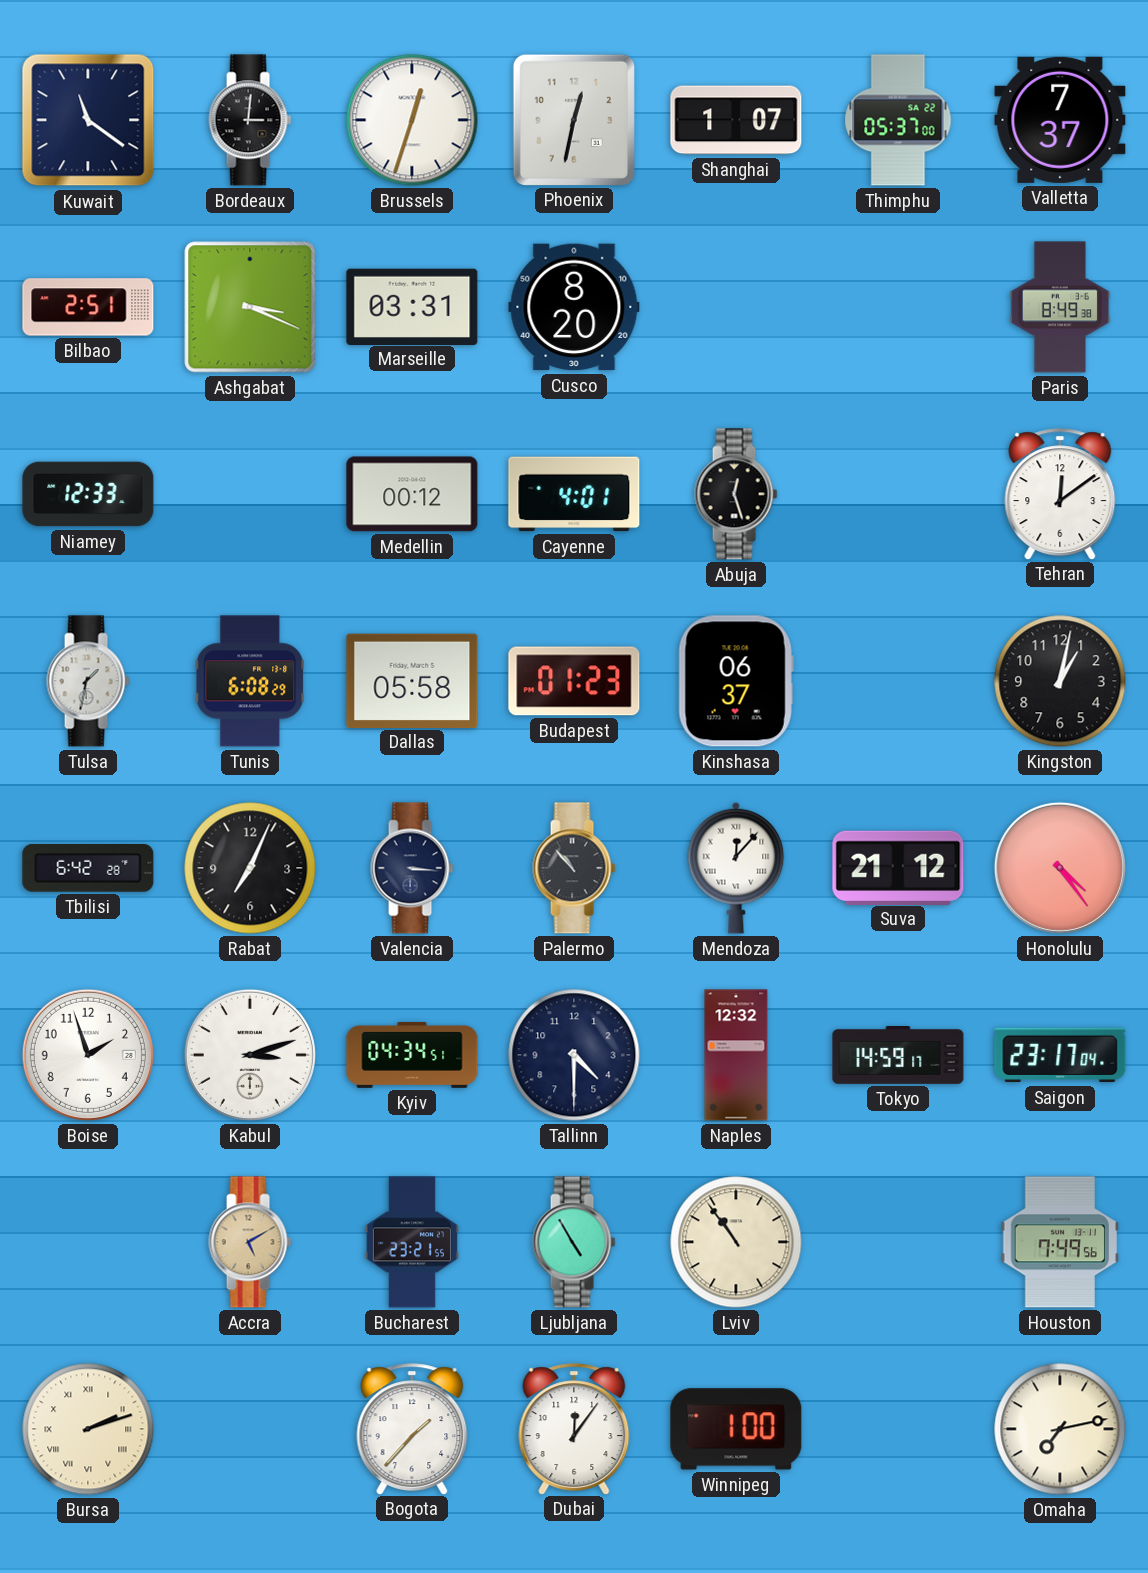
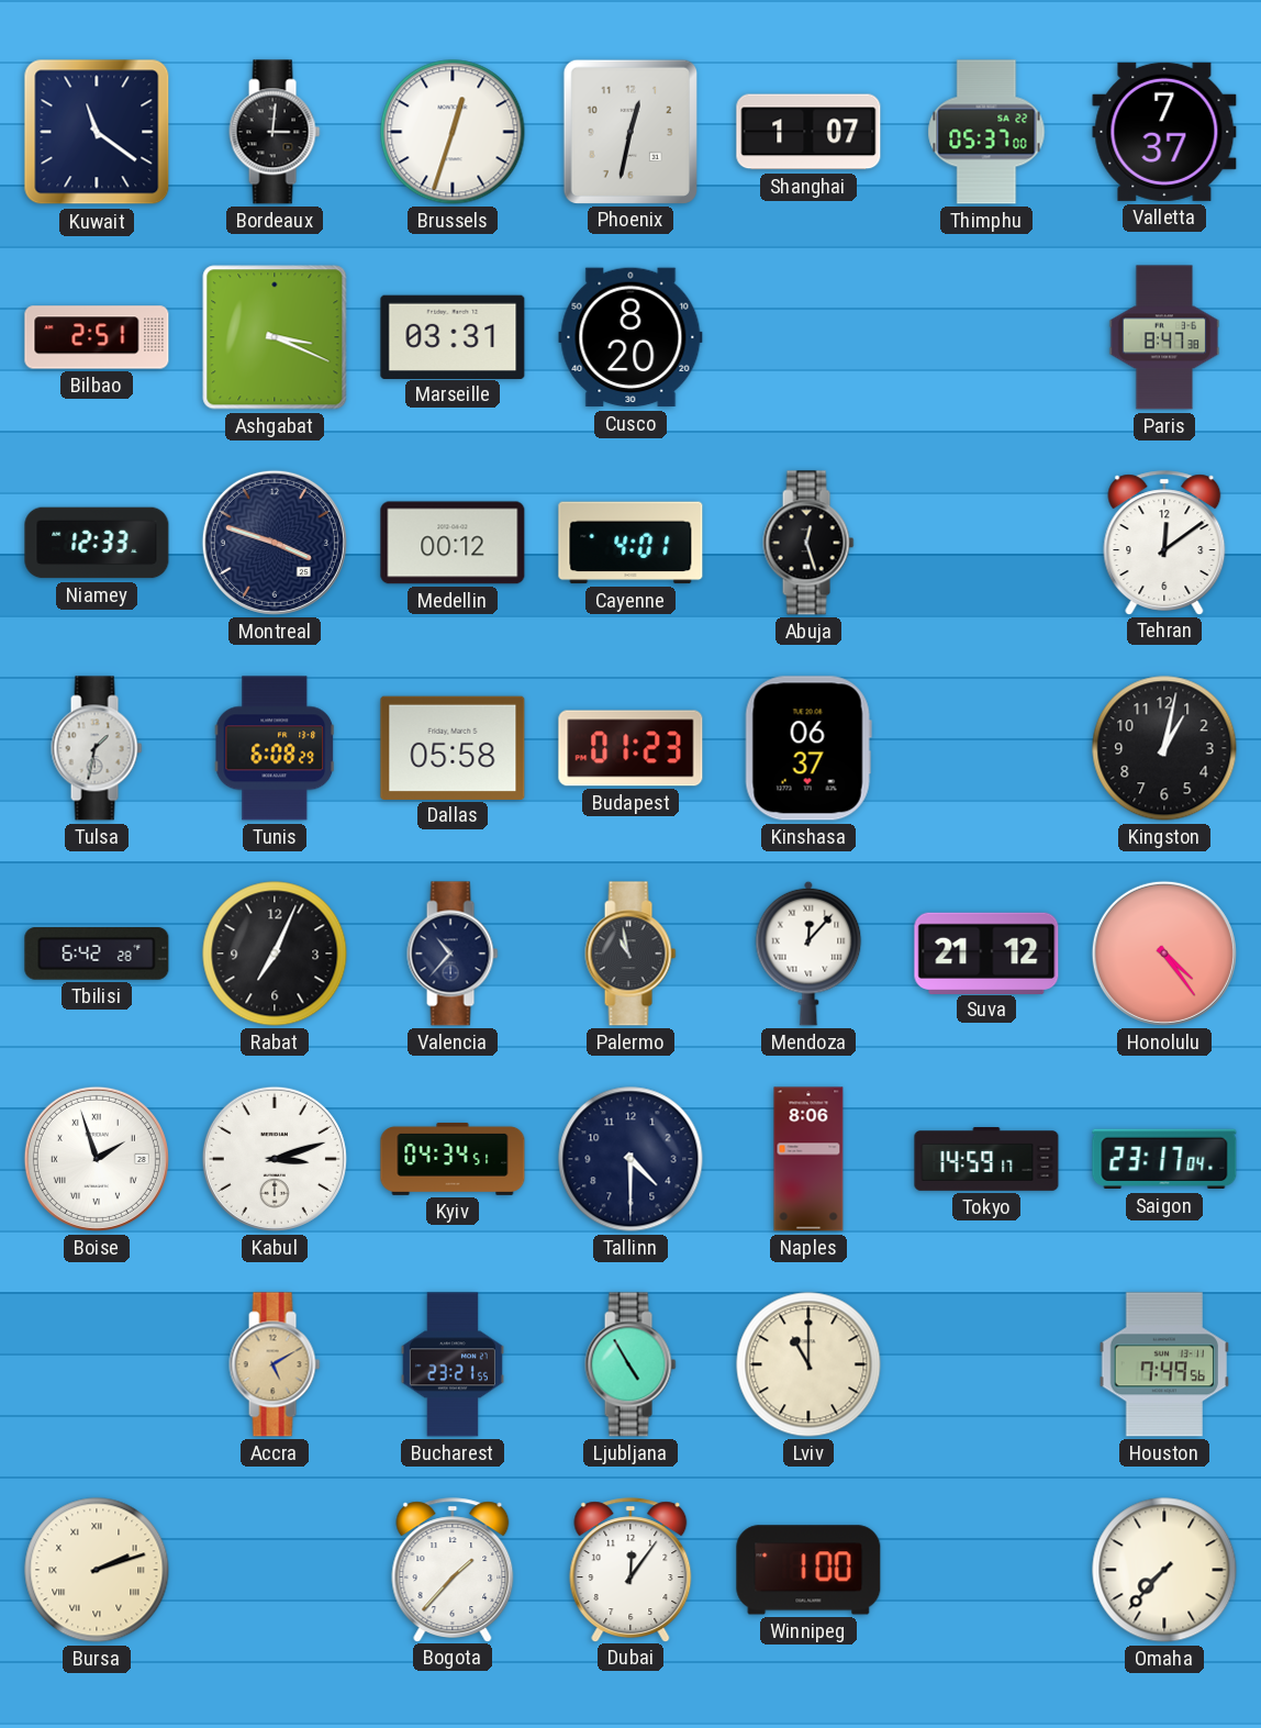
Paris: 8:49 -> 8:47
Montreal: none -> 3:48
Valencia: 3:16 -> 10:37
Palermo: 10:53 -> 10:58
Boise numerals: Arabic -> Roman
Naples: 12:32 -> 8:06
Lviv: 10:54 -> 11:00
Omaha: 7:13 -> 7:37
